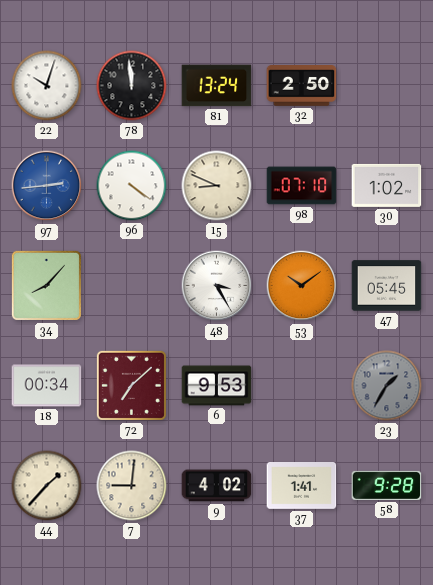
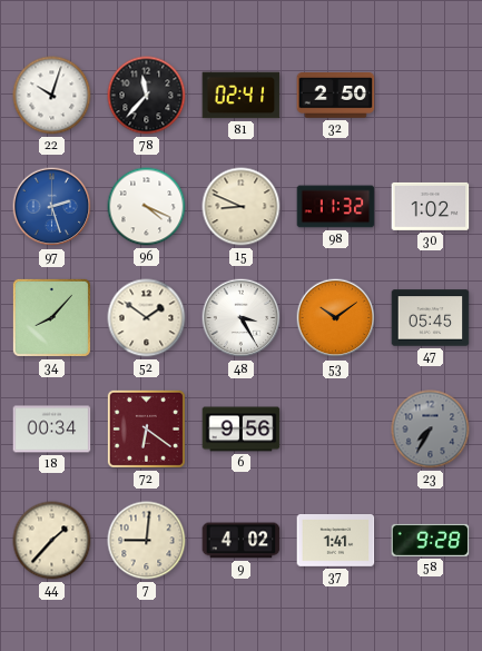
78: 11:59 -> 11:37
81: 13:24 -> 02:41
97: 2:44 -> 2:27
96: 4:21 -> 4:19
98: 07:10 -> 11:32
52: none -> 1:51
72: 7:08 -> 6:21
6: 9:53 -> 9:56
23: 1:35 -> 7:35
